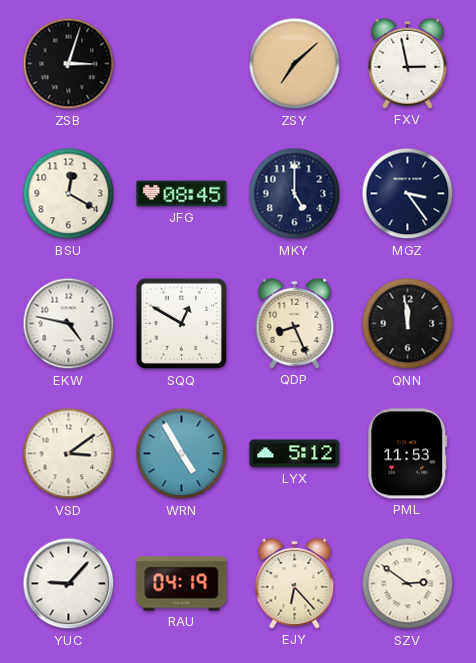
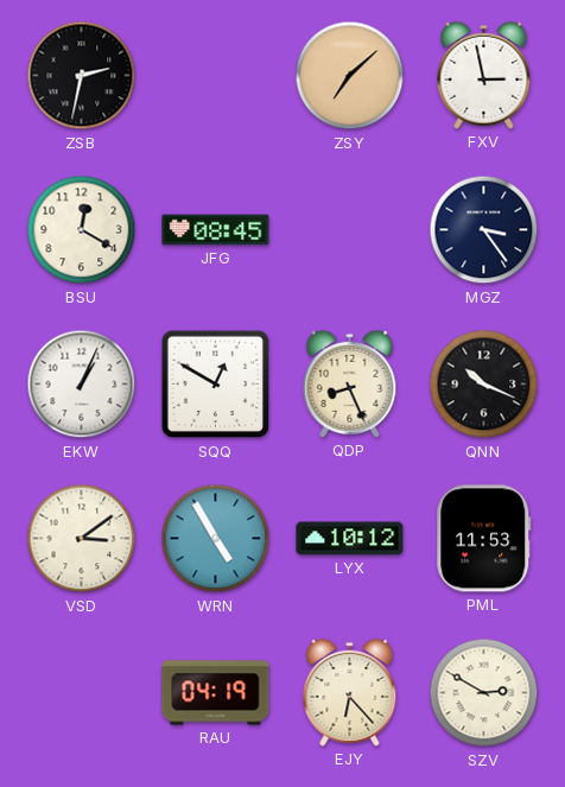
ZSB: 3:03 -> 2:32
MKY: 5:00 -> none
EKW: 4:47 -> 1:04
QNN: 11:59 -> 10:19
LYX: 5:12 -> 10:12
YUC: 9:07 -> none
SZV: 2:51 -> 2:50
